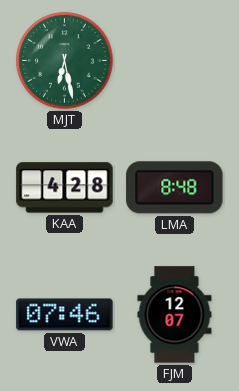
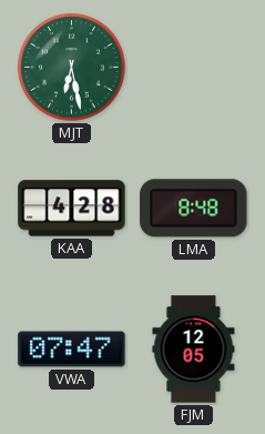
VWA: 07:46 -> 07:47
FJM: 12:07 -> 12:05
